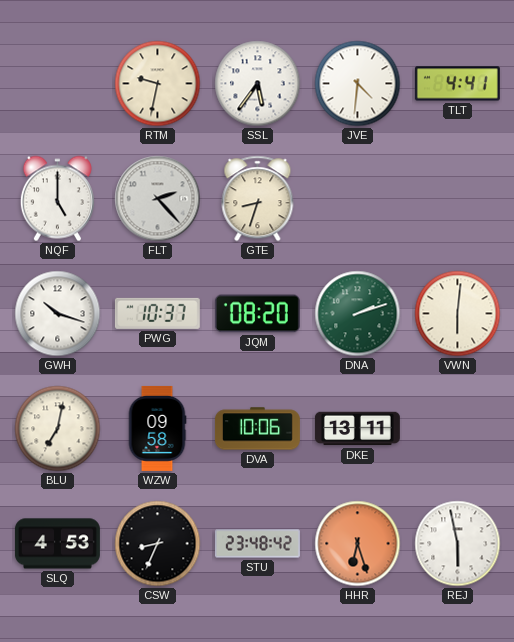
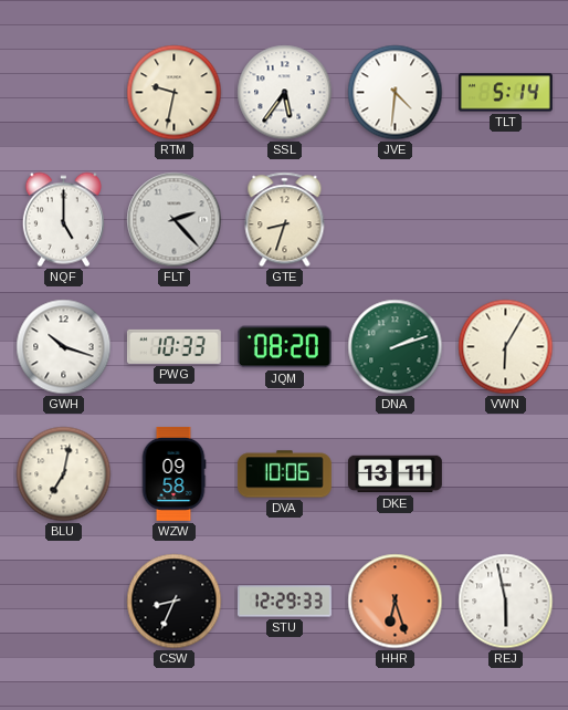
TLT: 4:41 -> 5:14
PWG: 10:37 -> 10:33
VWN: 6:01 -> 6:05
SLQ: 4:53 -> none
STU: 23:48 -> 12:29
